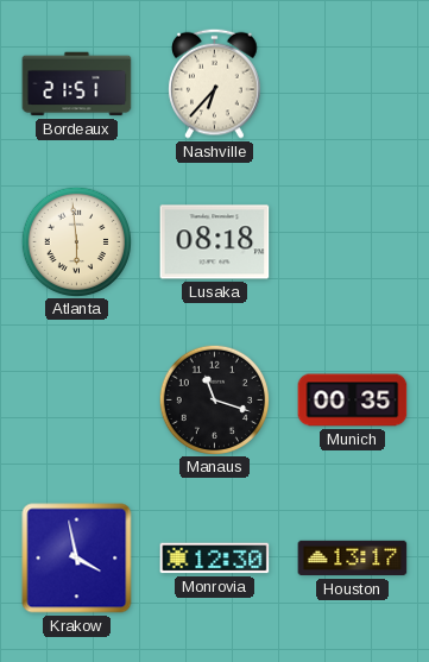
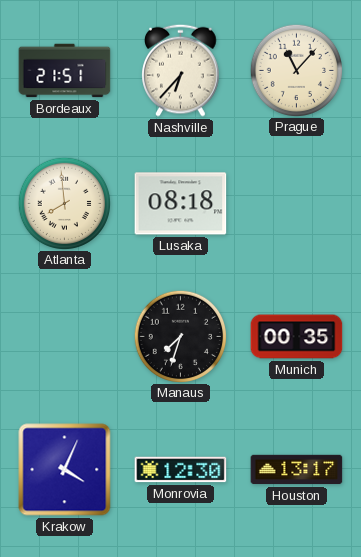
Prague: none -> 11:07
Atlanta: 5:59 -> 7:59
Manaus: 11:18 -> 7:33
Krakow: 3:58 -> 4:04
